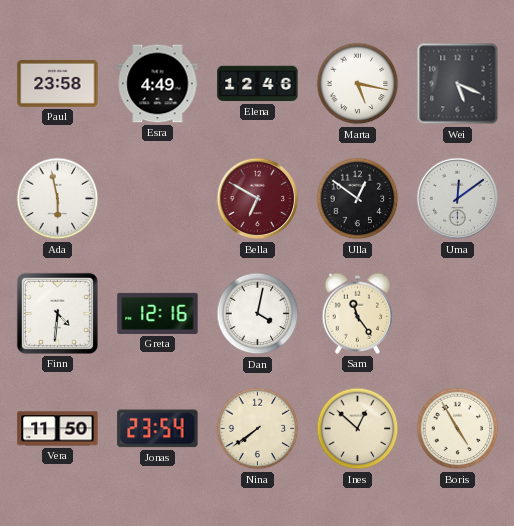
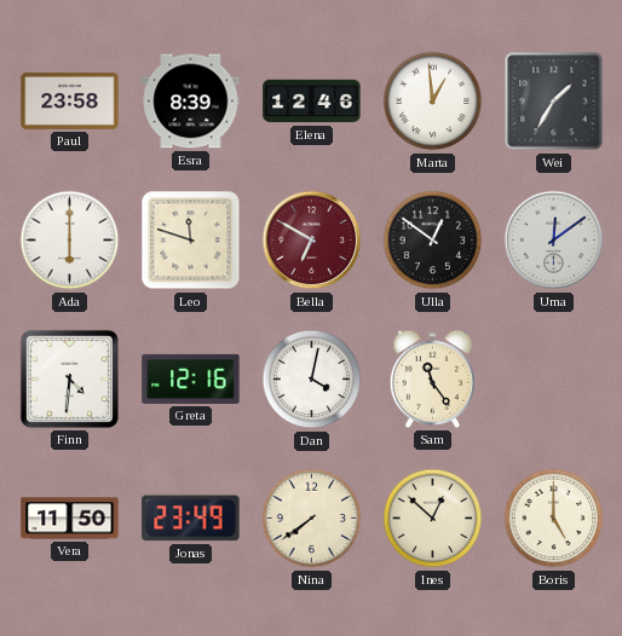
Esra: 4:49 -> 8:39
Marta: 5:17 -> 12:59
Wei: 5:19 -> 1:35
Ada: 5:58 -> 6:00
Leo: none -> 11:48
Jonas: 23:54 -> 23:49
Boris: 4:55 -> 5:00
